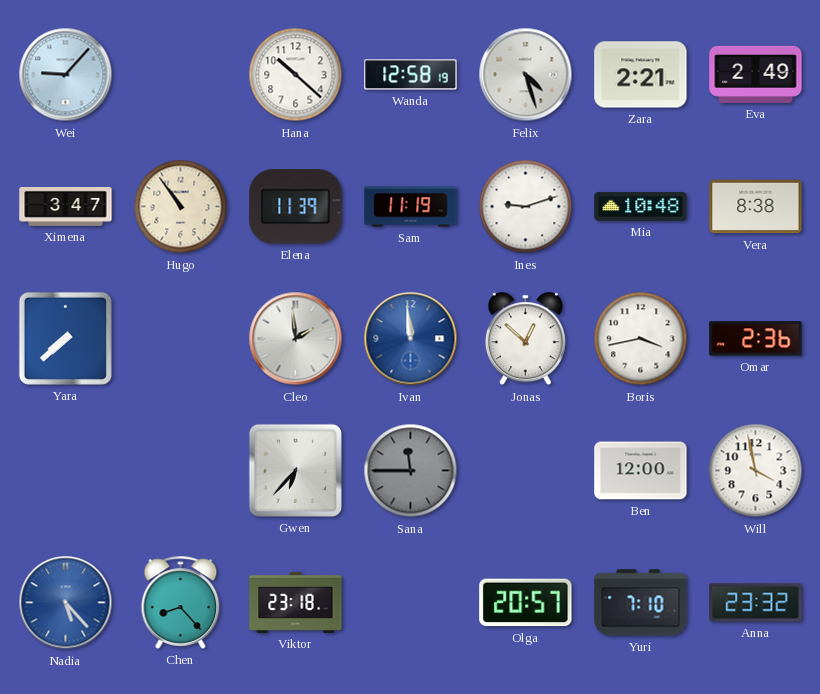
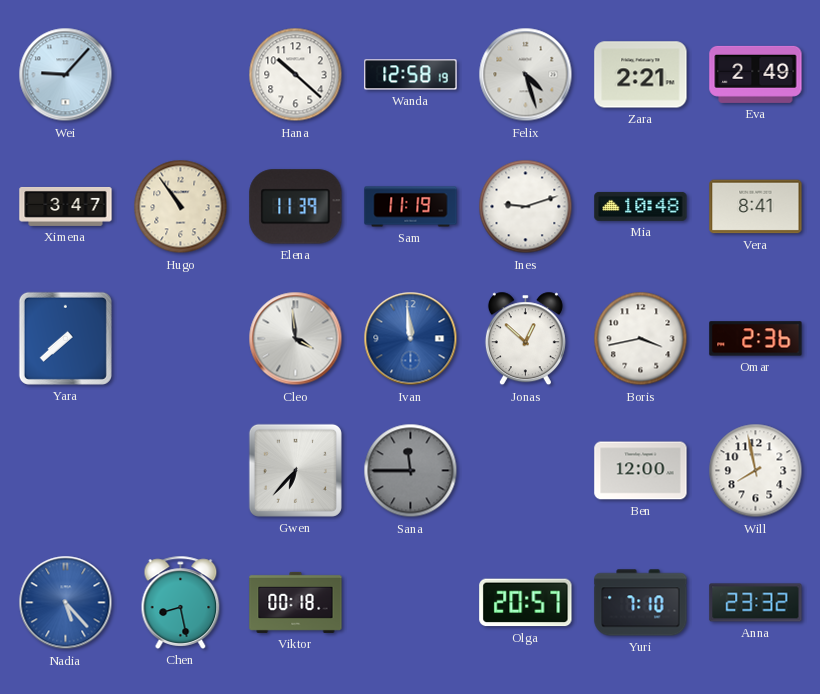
Vera: 8:38 -> 8:41
Cleo: 1:59 -> 3:59
Will: 3:58 -> 7:58
Chen: 8:23 -> 8:28
Viktor: 23:18 -> 00:18
